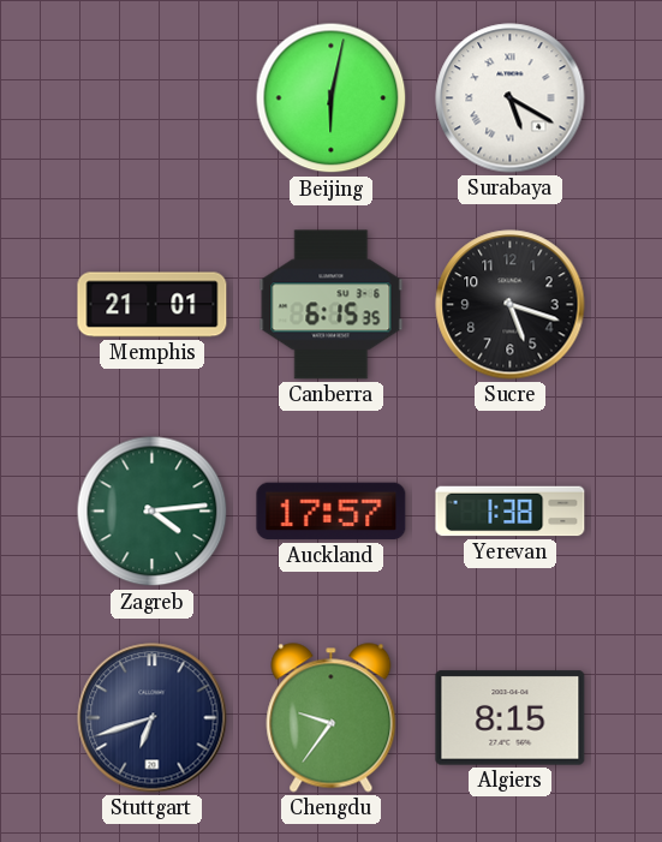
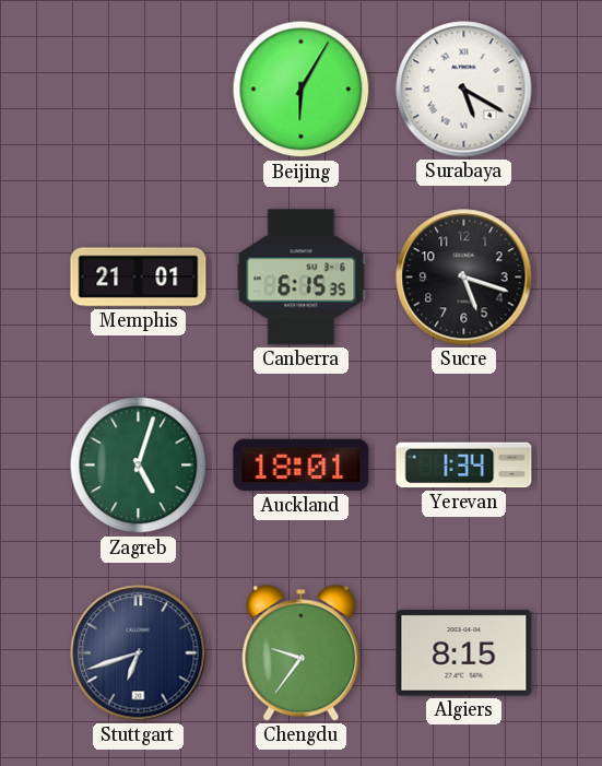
Beijing: 6:02 -> 6:05
Zagreb: 4:14 -> 5:03
Auckland: 17:57 -> 18:01
Yerevan: 1:38 -> 1:34
